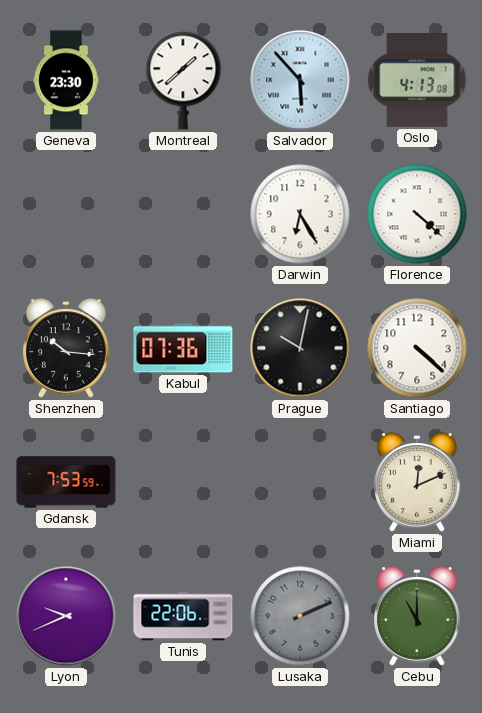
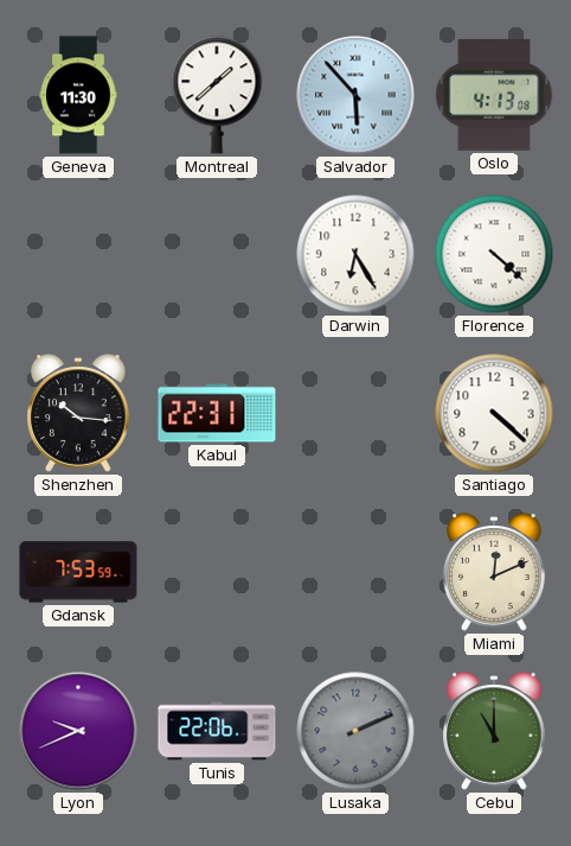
Geneva: 23:30 -> 11:30
Kabul: 07:36 -> 22:31
Prague: 10:02 -> none
